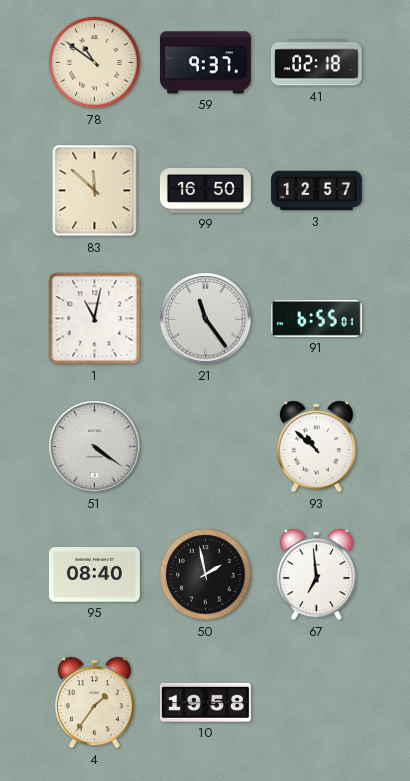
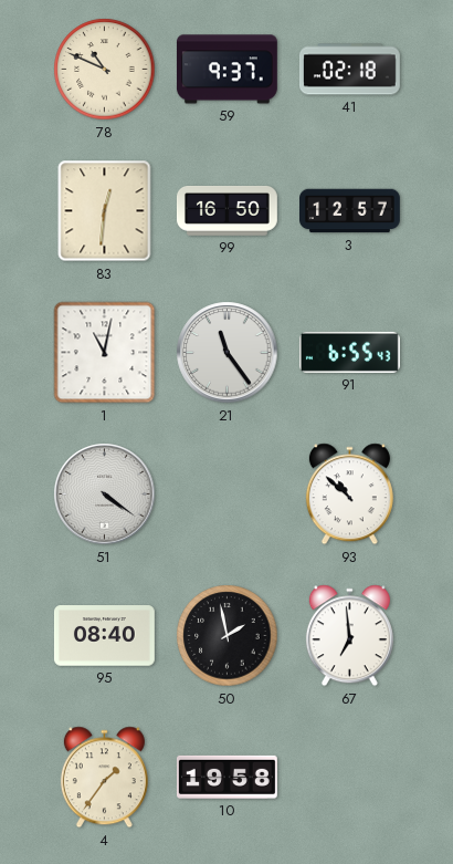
78: 10:51 -> 10:49
83: 11:52 -> 12:31
91: 6:55:01 -> 6:55:43
